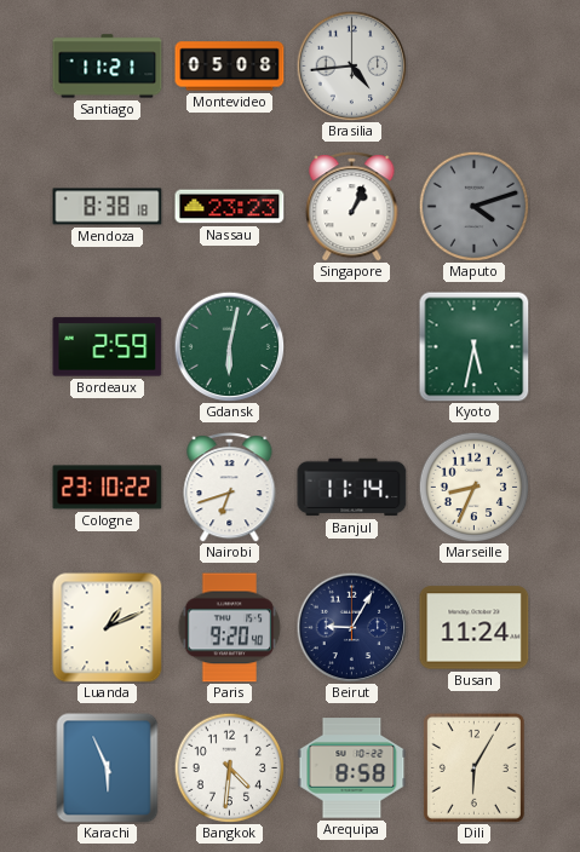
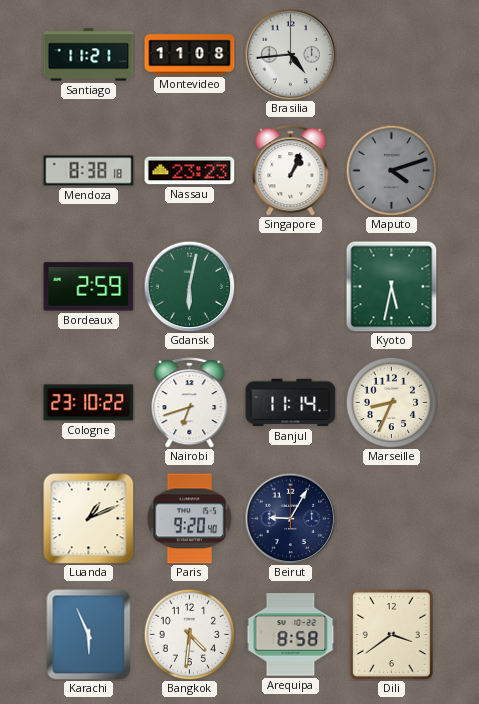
Montevideo: 05:08 -> 11:08
Busan: 11:24 -> none
Dili: 6:05 -> 3:39
